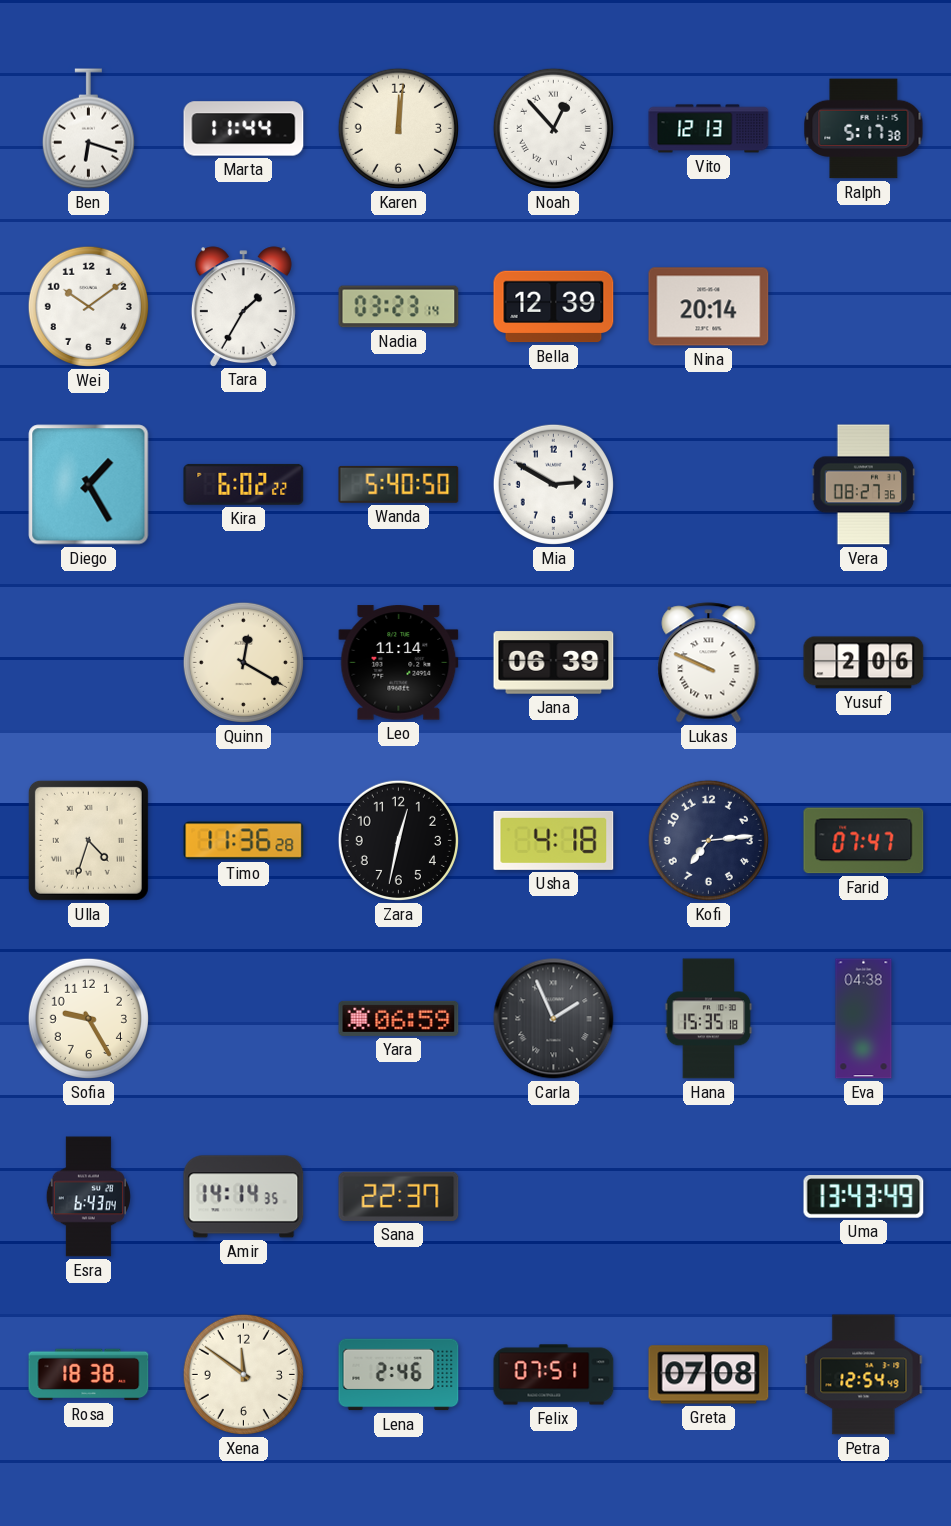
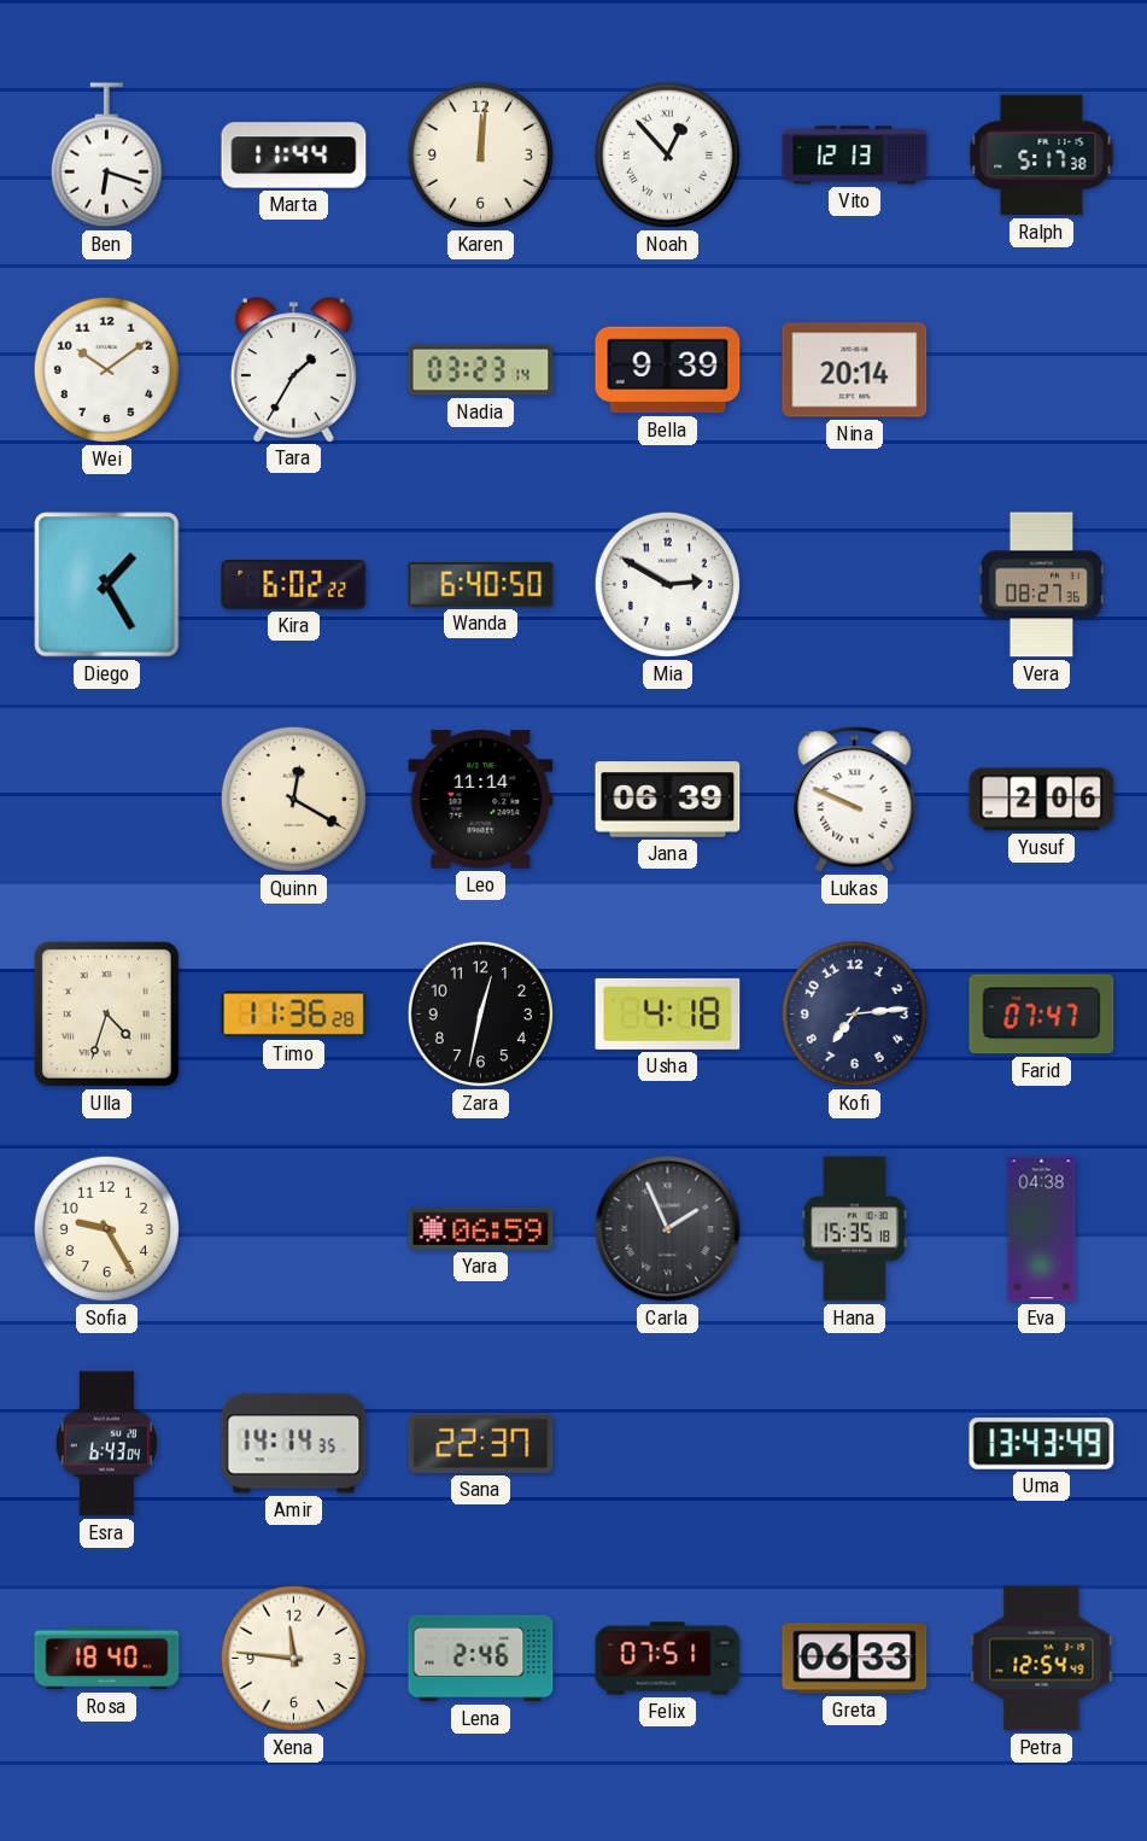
Bella: 12:39 -> 9:39
Wanda: 5:40 -> 6:40
Rosa: 18:38 -> 18:40
Xena: 11:51 -> 11:46
Greta: 07:08 -> 06:33
